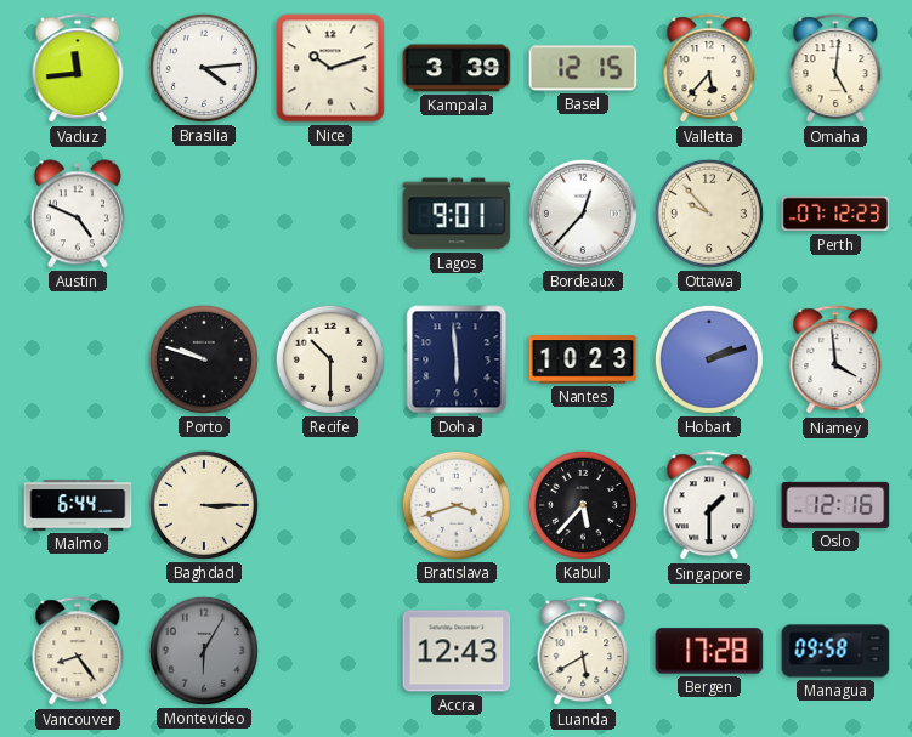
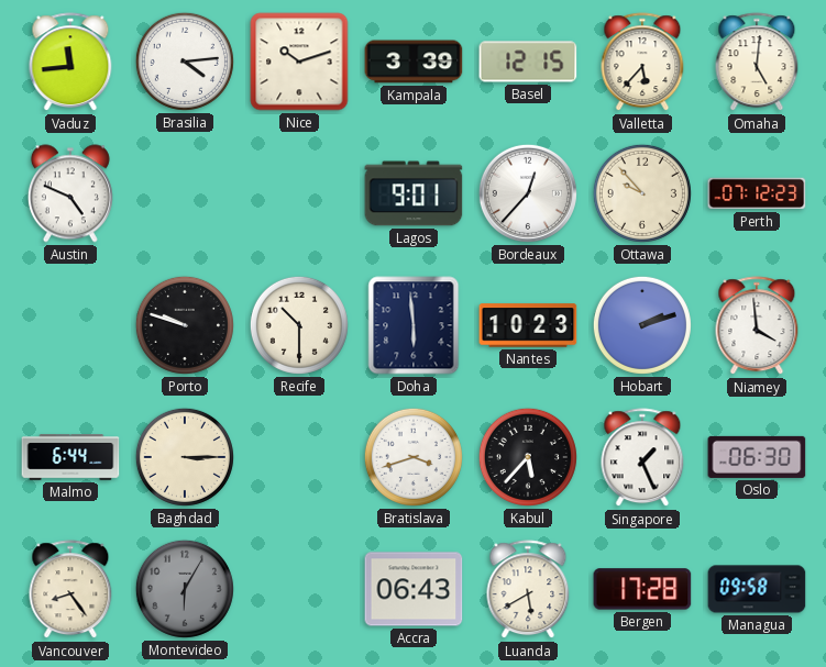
Singapore: 1:30 -> 1:26
Oslo: 12:16 -> 06:30
Accra: 12:43 -> 06:43
